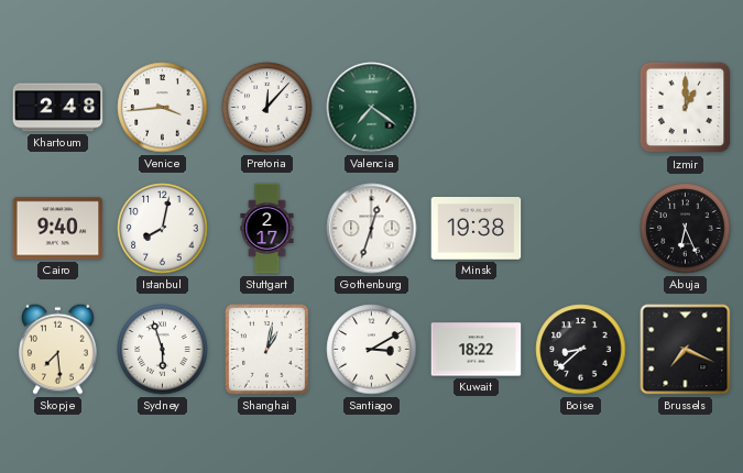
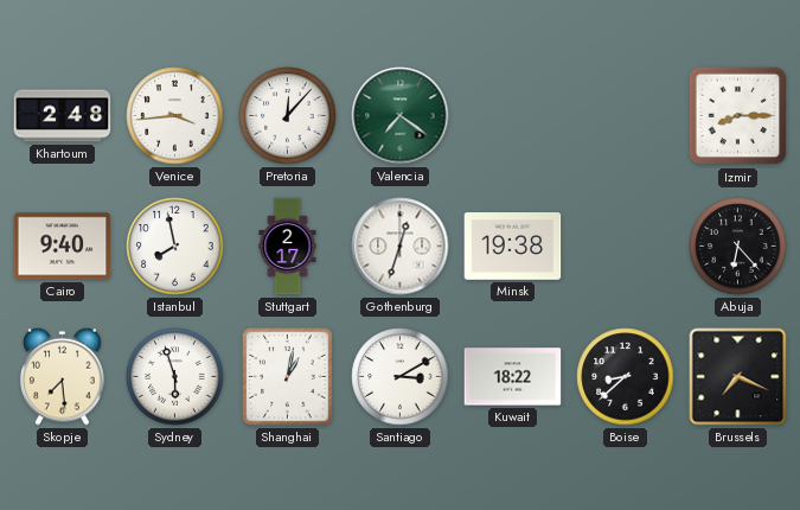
Izmir: 1:00 -> 8:15
Istanbul: 8:02 -> 7:58
Abuja: 6:26 -> 6:23
